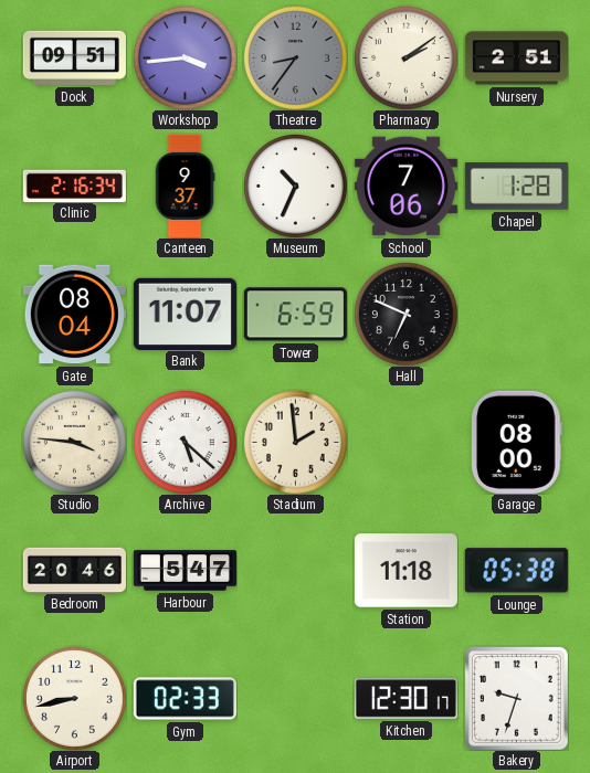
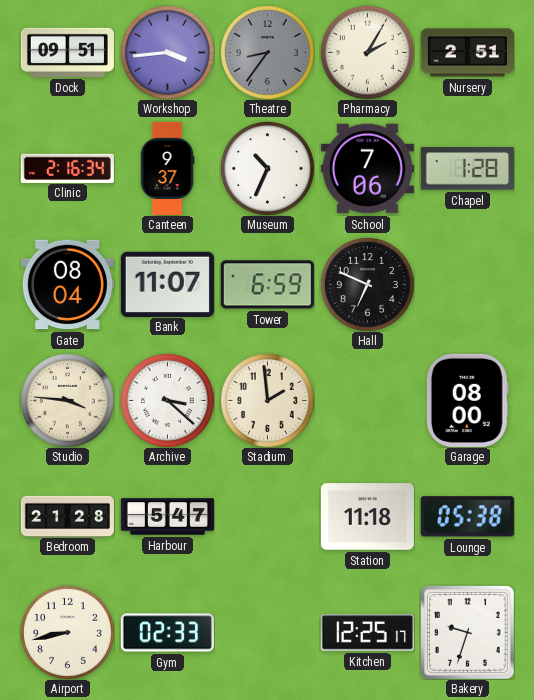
Pharmacy: 2:09 -> 2:05
Archive: 5:22 -> 3:22
Bedroom: 20:46 -> 21:28
Kitchen: 12:30 -> 12:25
